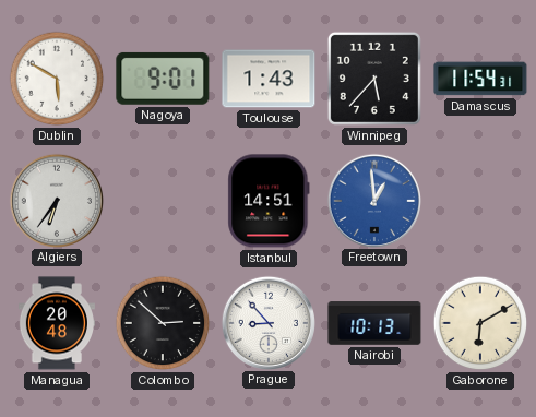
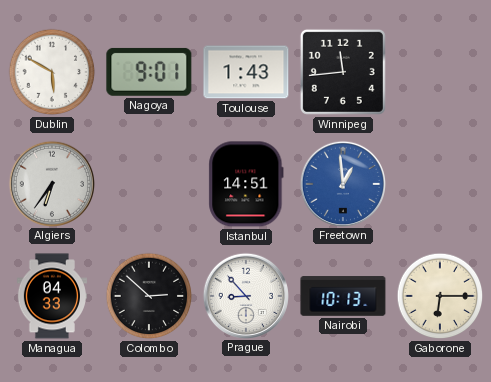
Winnipeg: 5:37 -> 11:44
Damascus: 11:54 -> none
Managua: 20:48 -> 04:33
Gaborone: 6:10 -> 6:15
